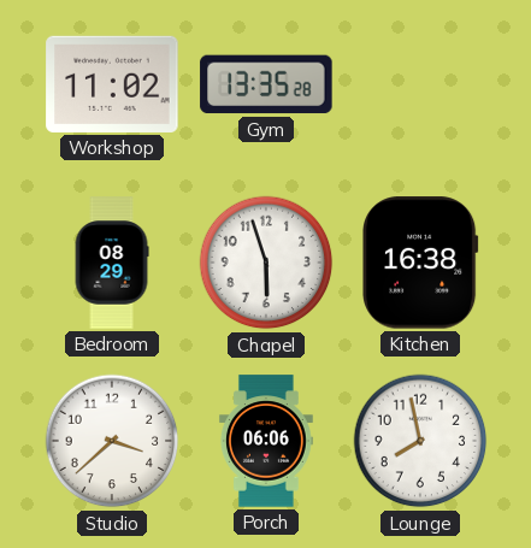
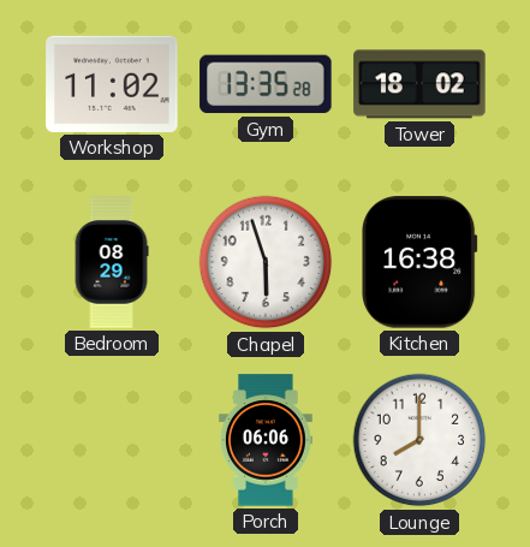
Tower: none -> 18:02
Studio: 3:38 -> none
Lounge: 7:58 -> 8:00
